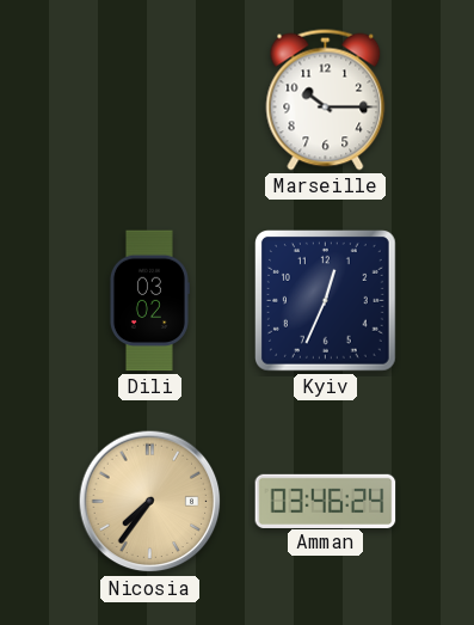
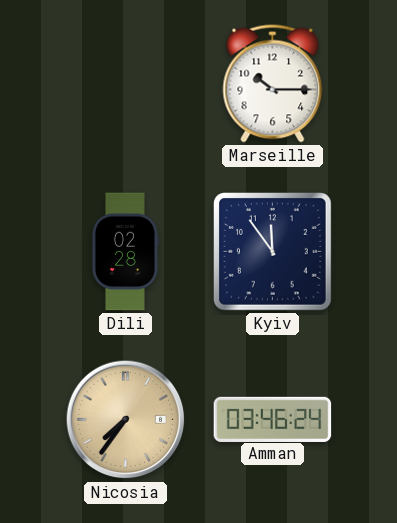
Dili: 03:02 -> 02:28
Kyiv: 12:34 -> 11:54
